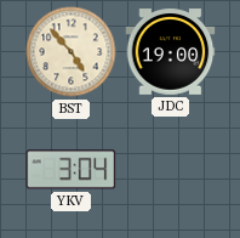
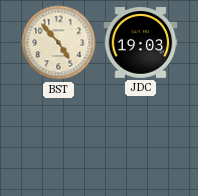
JDC: 19:00 -> 19:03
YKV: 3:04 -> none
